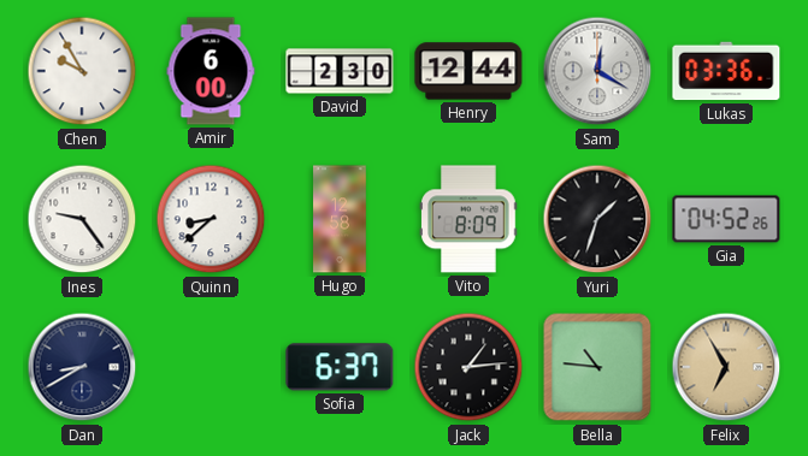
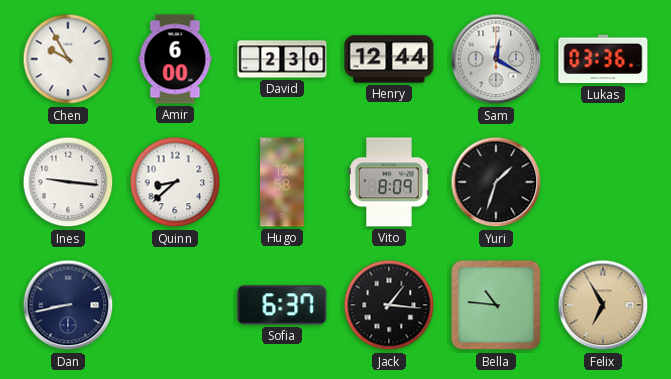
Ines: 9:24 -> 9:16
Gia: 04:52 -> none
Dan: 8:40 -> 8:43
Jack: 1:14 -> 1:16
